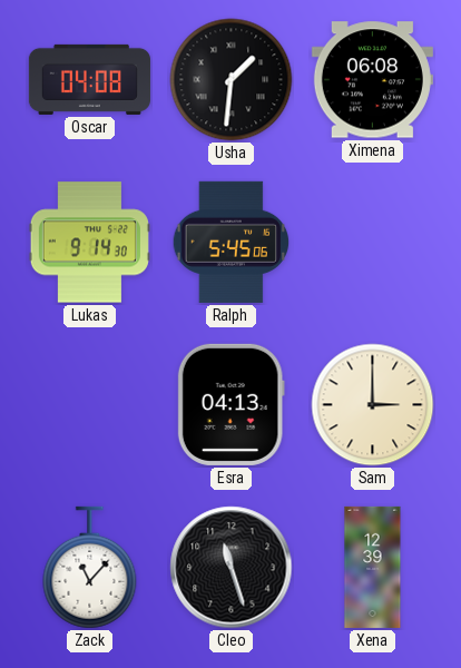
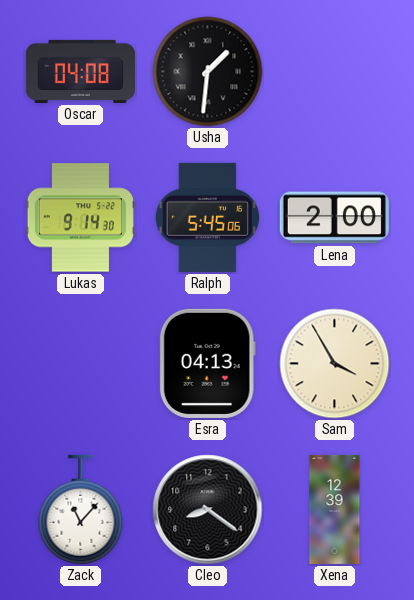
Ximena: 06:08 -> none
Lena: none -> 2:00
Sam: 3:00 -> 3:55
Cleo: 11:27 -> 8:21
